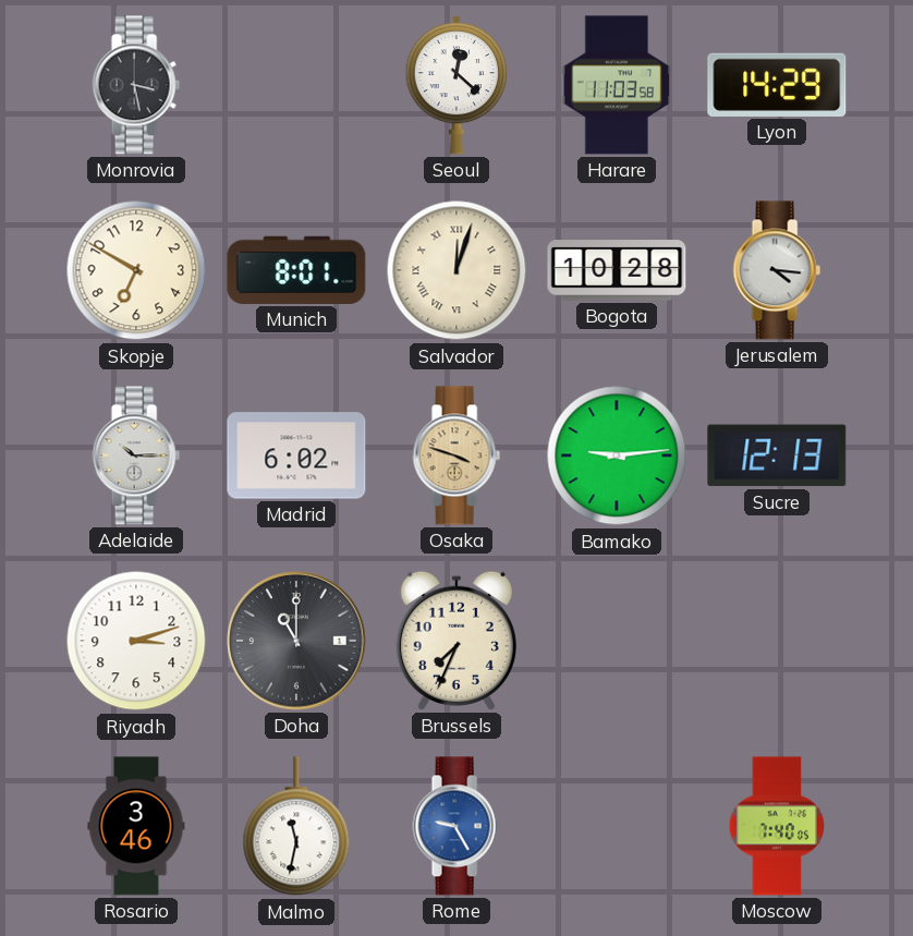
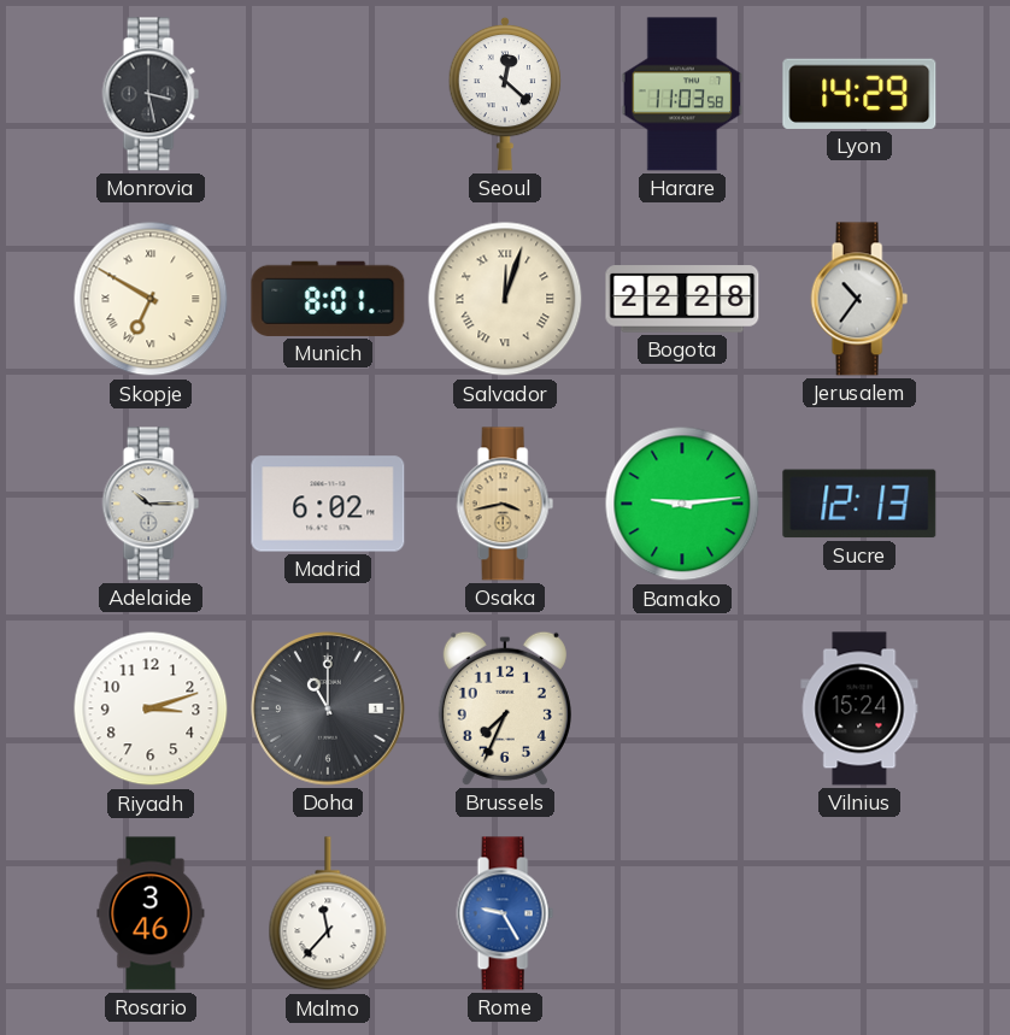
Skopje numerals: Arabic -> Roman
Bogota: 10:28 -> 22:28
Jerusalem: 4:16 -> 10:36
Osaka: 3:48 -> 3:43
Vilnius: none -> 15:24
Malmo: 11:32 -> 11:37
Moscow: 7:40 -> none
